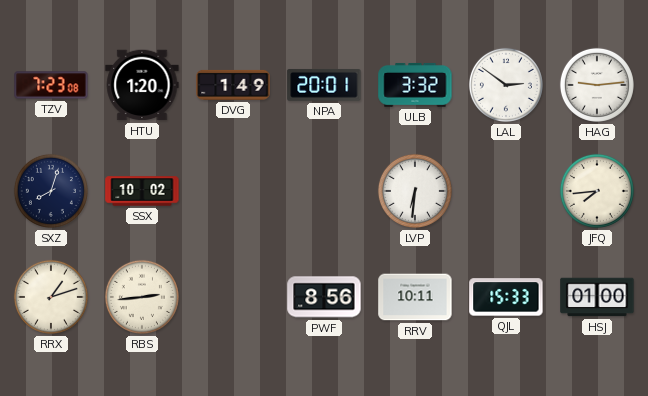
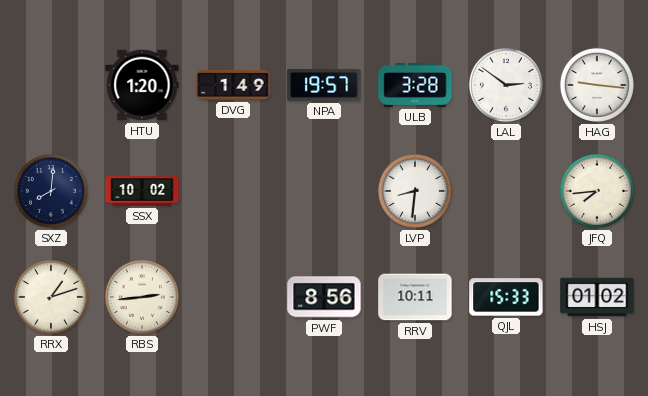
TZV: 7:23 -> none
NPA: 20:01 -> 19:57
ULB: 3:32 -> 3:28
HAG: 9:14 -> 9:16
SXZ: 8:03 -> 8:01
LVP: 6:31 -> 8:31
HSJ: 01:00 -> 01:02
